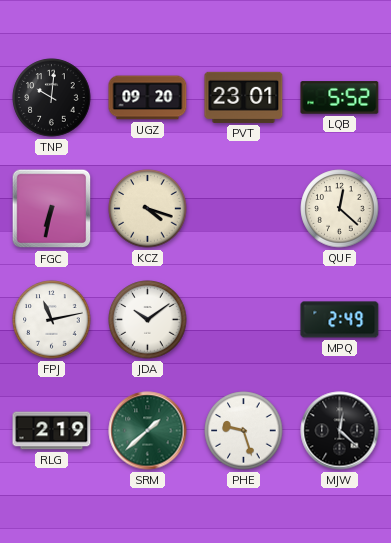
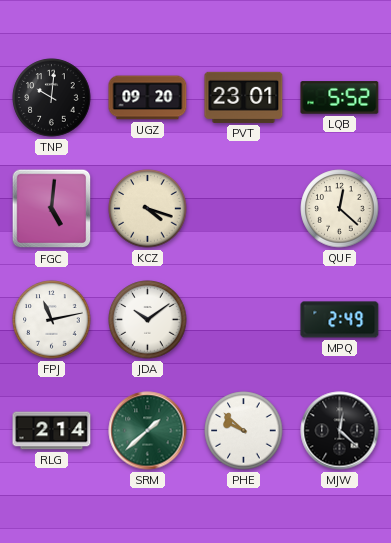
FGC: 6:32 -> 5:01
RLG: 2:19 -> 2:14
PHE: 9:27 -> 9:52
